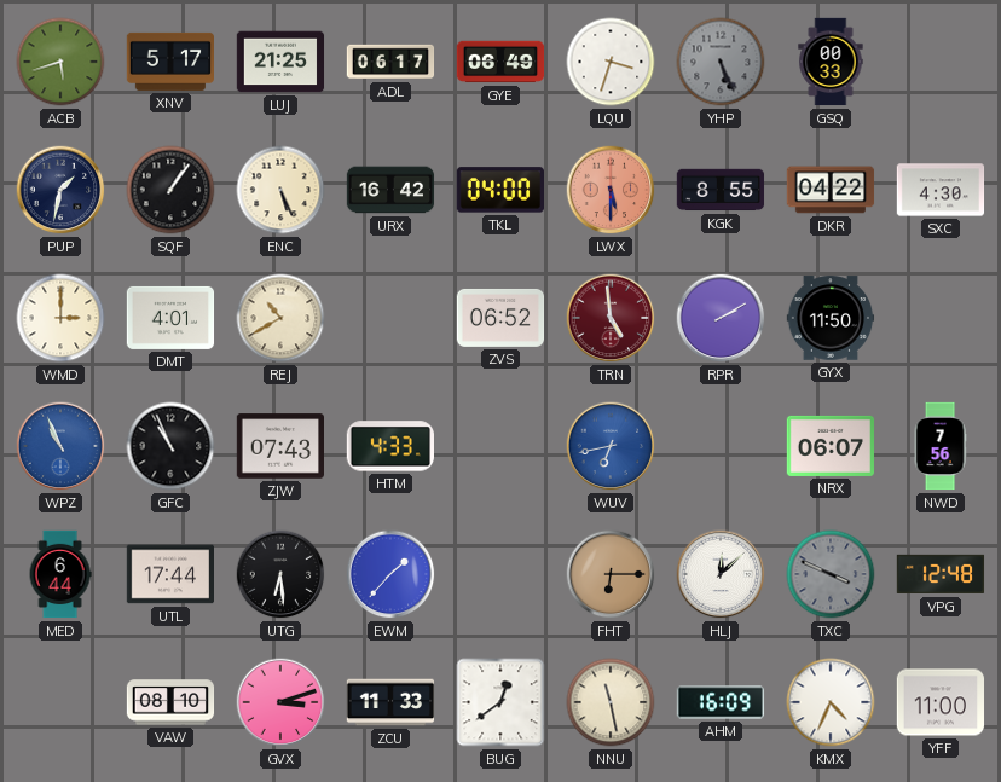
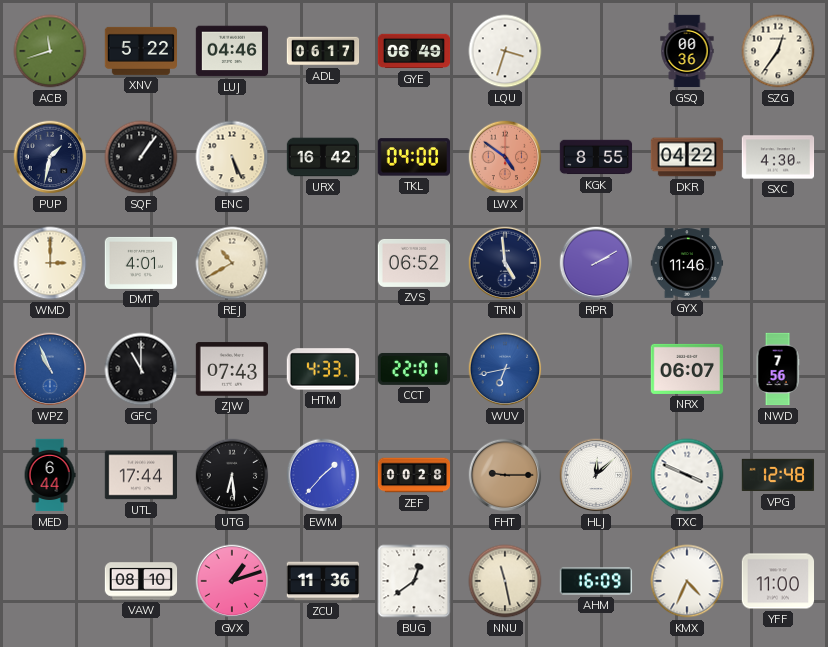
ACB: 5:42 -> 11:42
XNV: 5:17 -> 5:22
LUJ: 21:25 -> 04:46
YHP: 5:26 -> none
GSQ: 00:33 -> 00:36
SZG: none -> 12:36
LWX: 5:30 -> 4:51
TRN dial: burgundy -> navy
GYX: 11:50 -> 11:46
GFC: 10:56 -> 11:00
CCT: none -> 22:01
ZEF: none -> 00:28
FHT: 6:15 -> 9:15
TXC dial: grey -> white
GVX: 3:12 -> 1:12
ZCU: 11:33 -> 11:36
